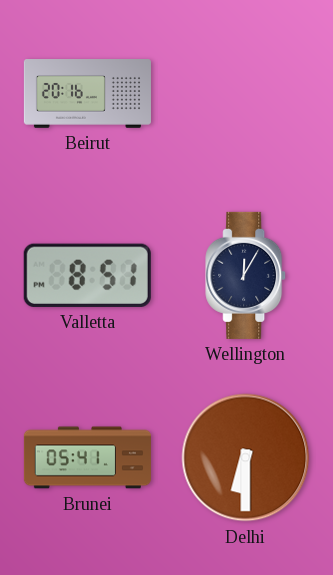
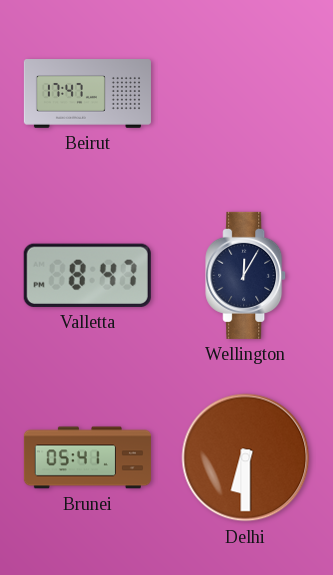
Beirut: 20:16 -> 17:47
Valletta: 8:51 -> 8:47
